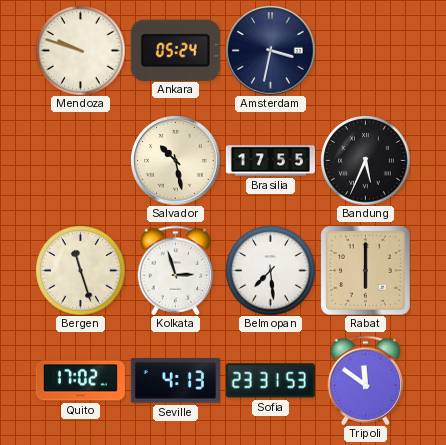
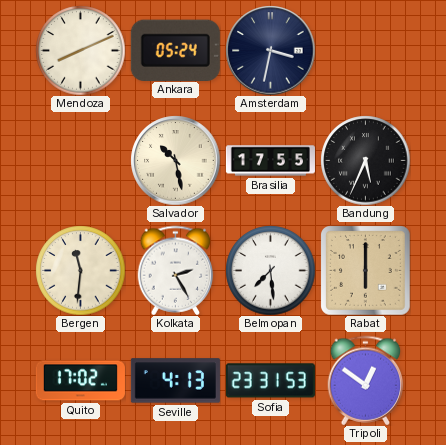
Mendoza: 9:48 -> 8:11
Bergen: 11:27 -> 11:31
Kolkata: 2:57 -> 2:25
Tripoli: 11:51 -> 12:51
